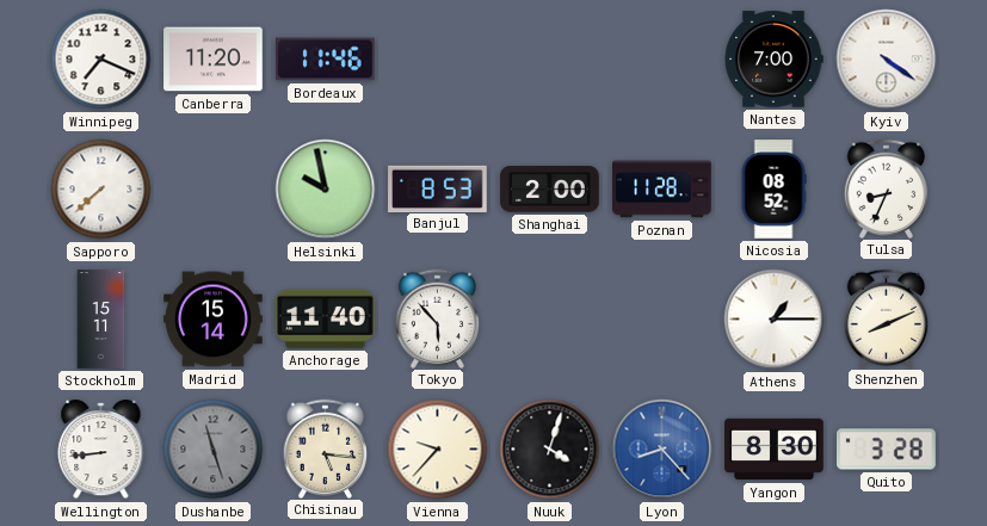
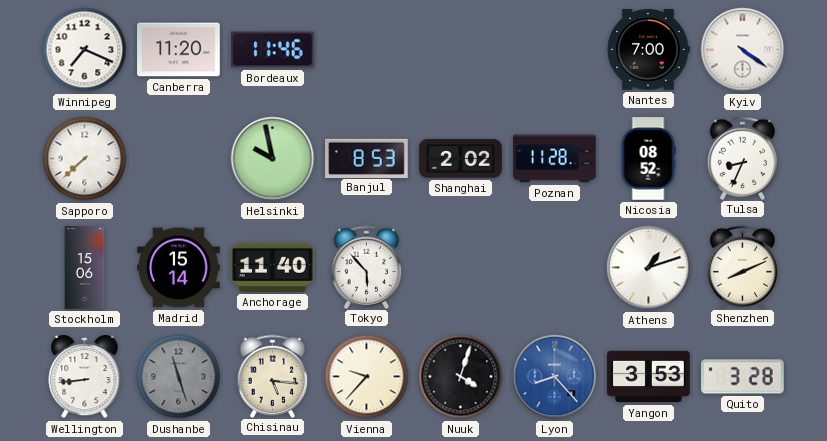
Shanghai: 2:00 -> 2:02
Stockholm: 15:11 -> 15:06
Athens: 1:15 -> 1:12
Yangon: 8:30 -> 3:53
